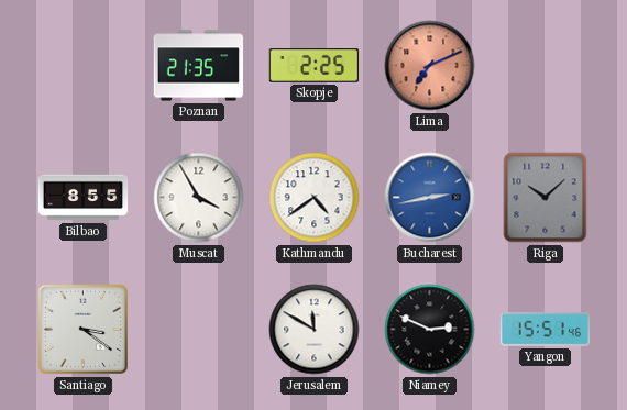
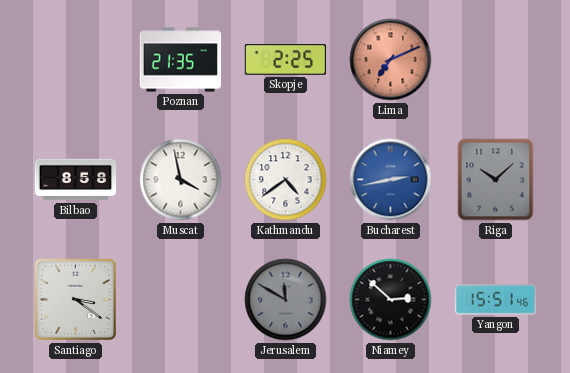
Bilbao: 8:55 -> 8:58
Muscat: 3:55 -> 3:58
Jerusalem dial: white -> grey
Niamey: 2:49 -> 2:52
